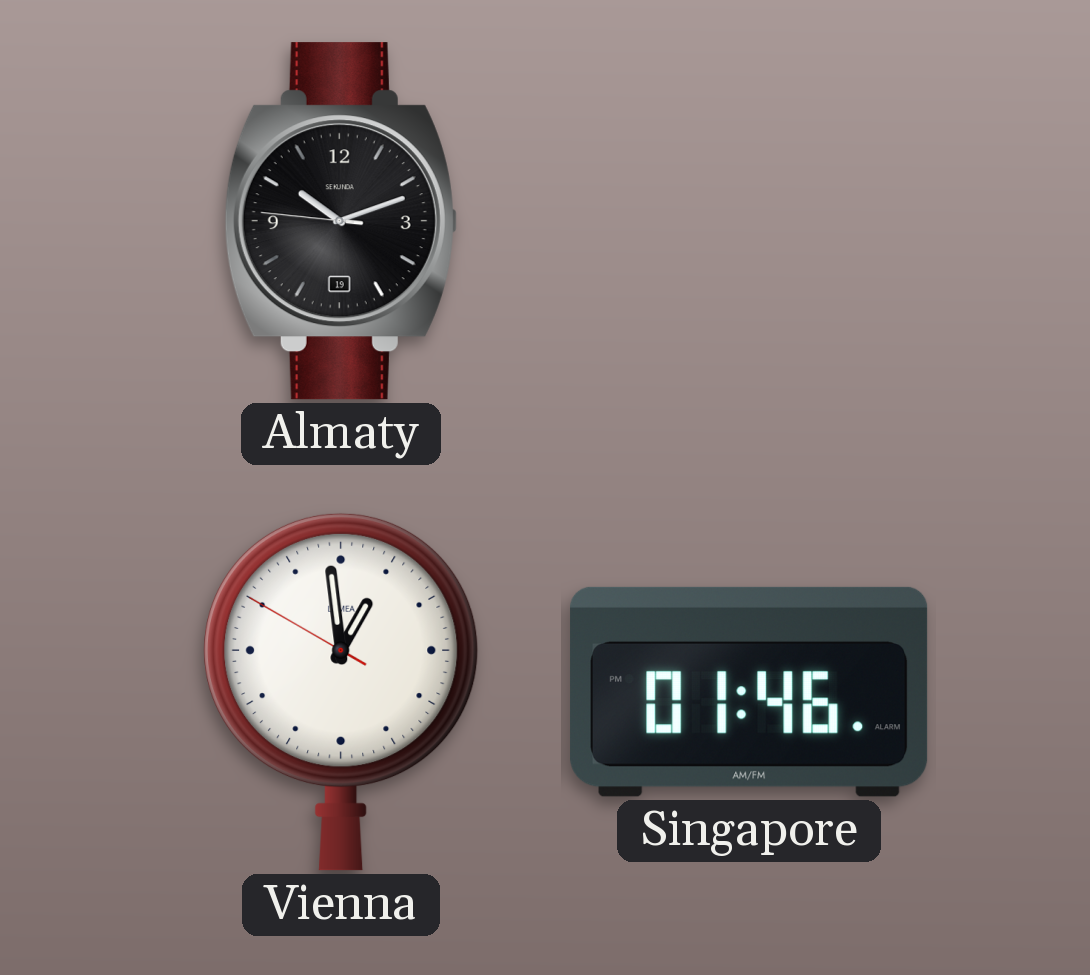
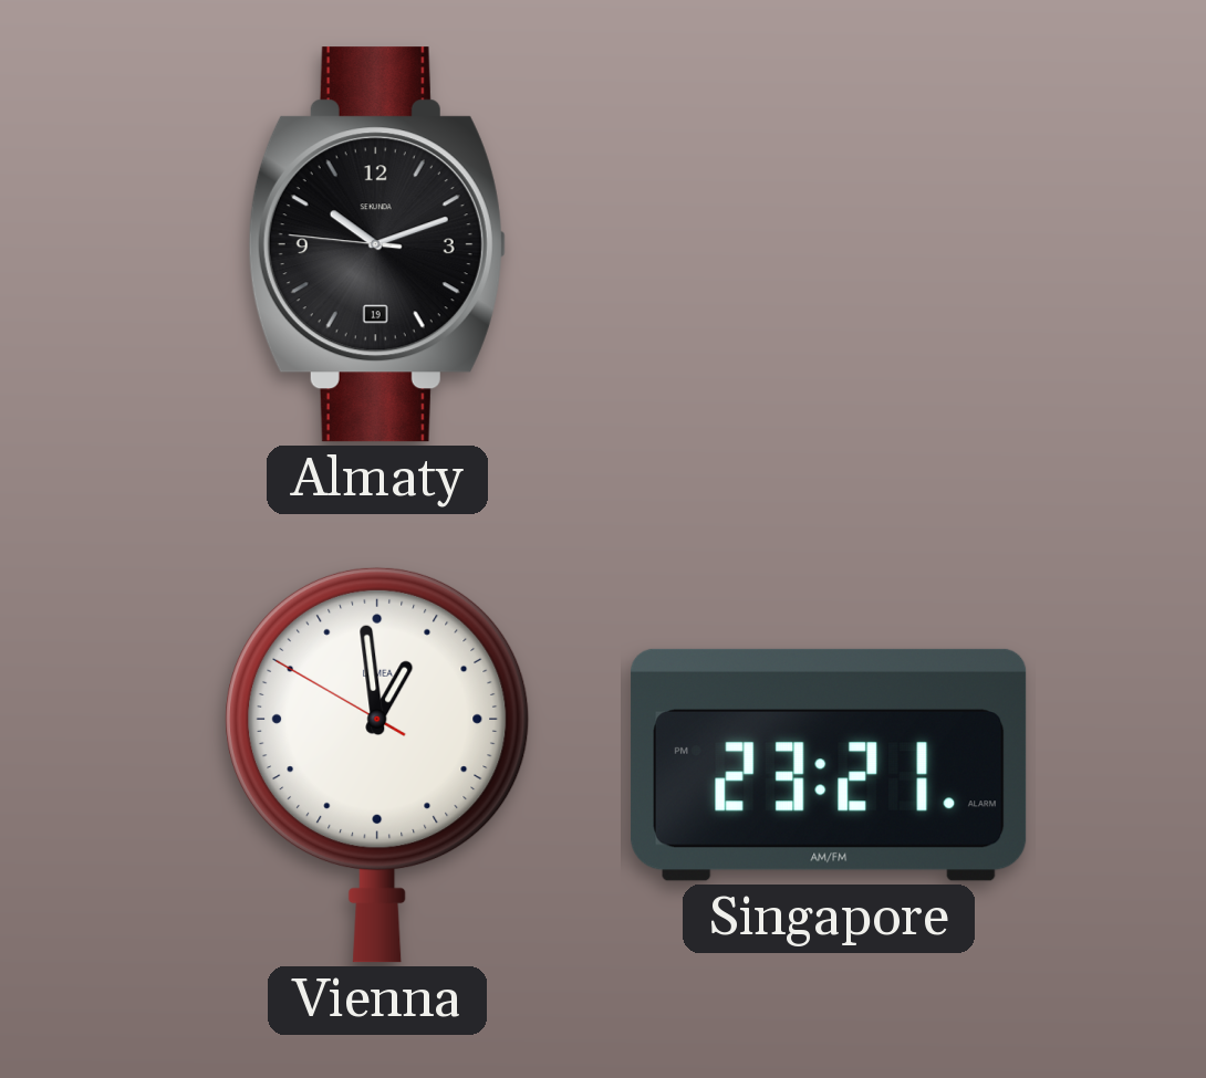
Singapore: 01:46 -> 23:21
